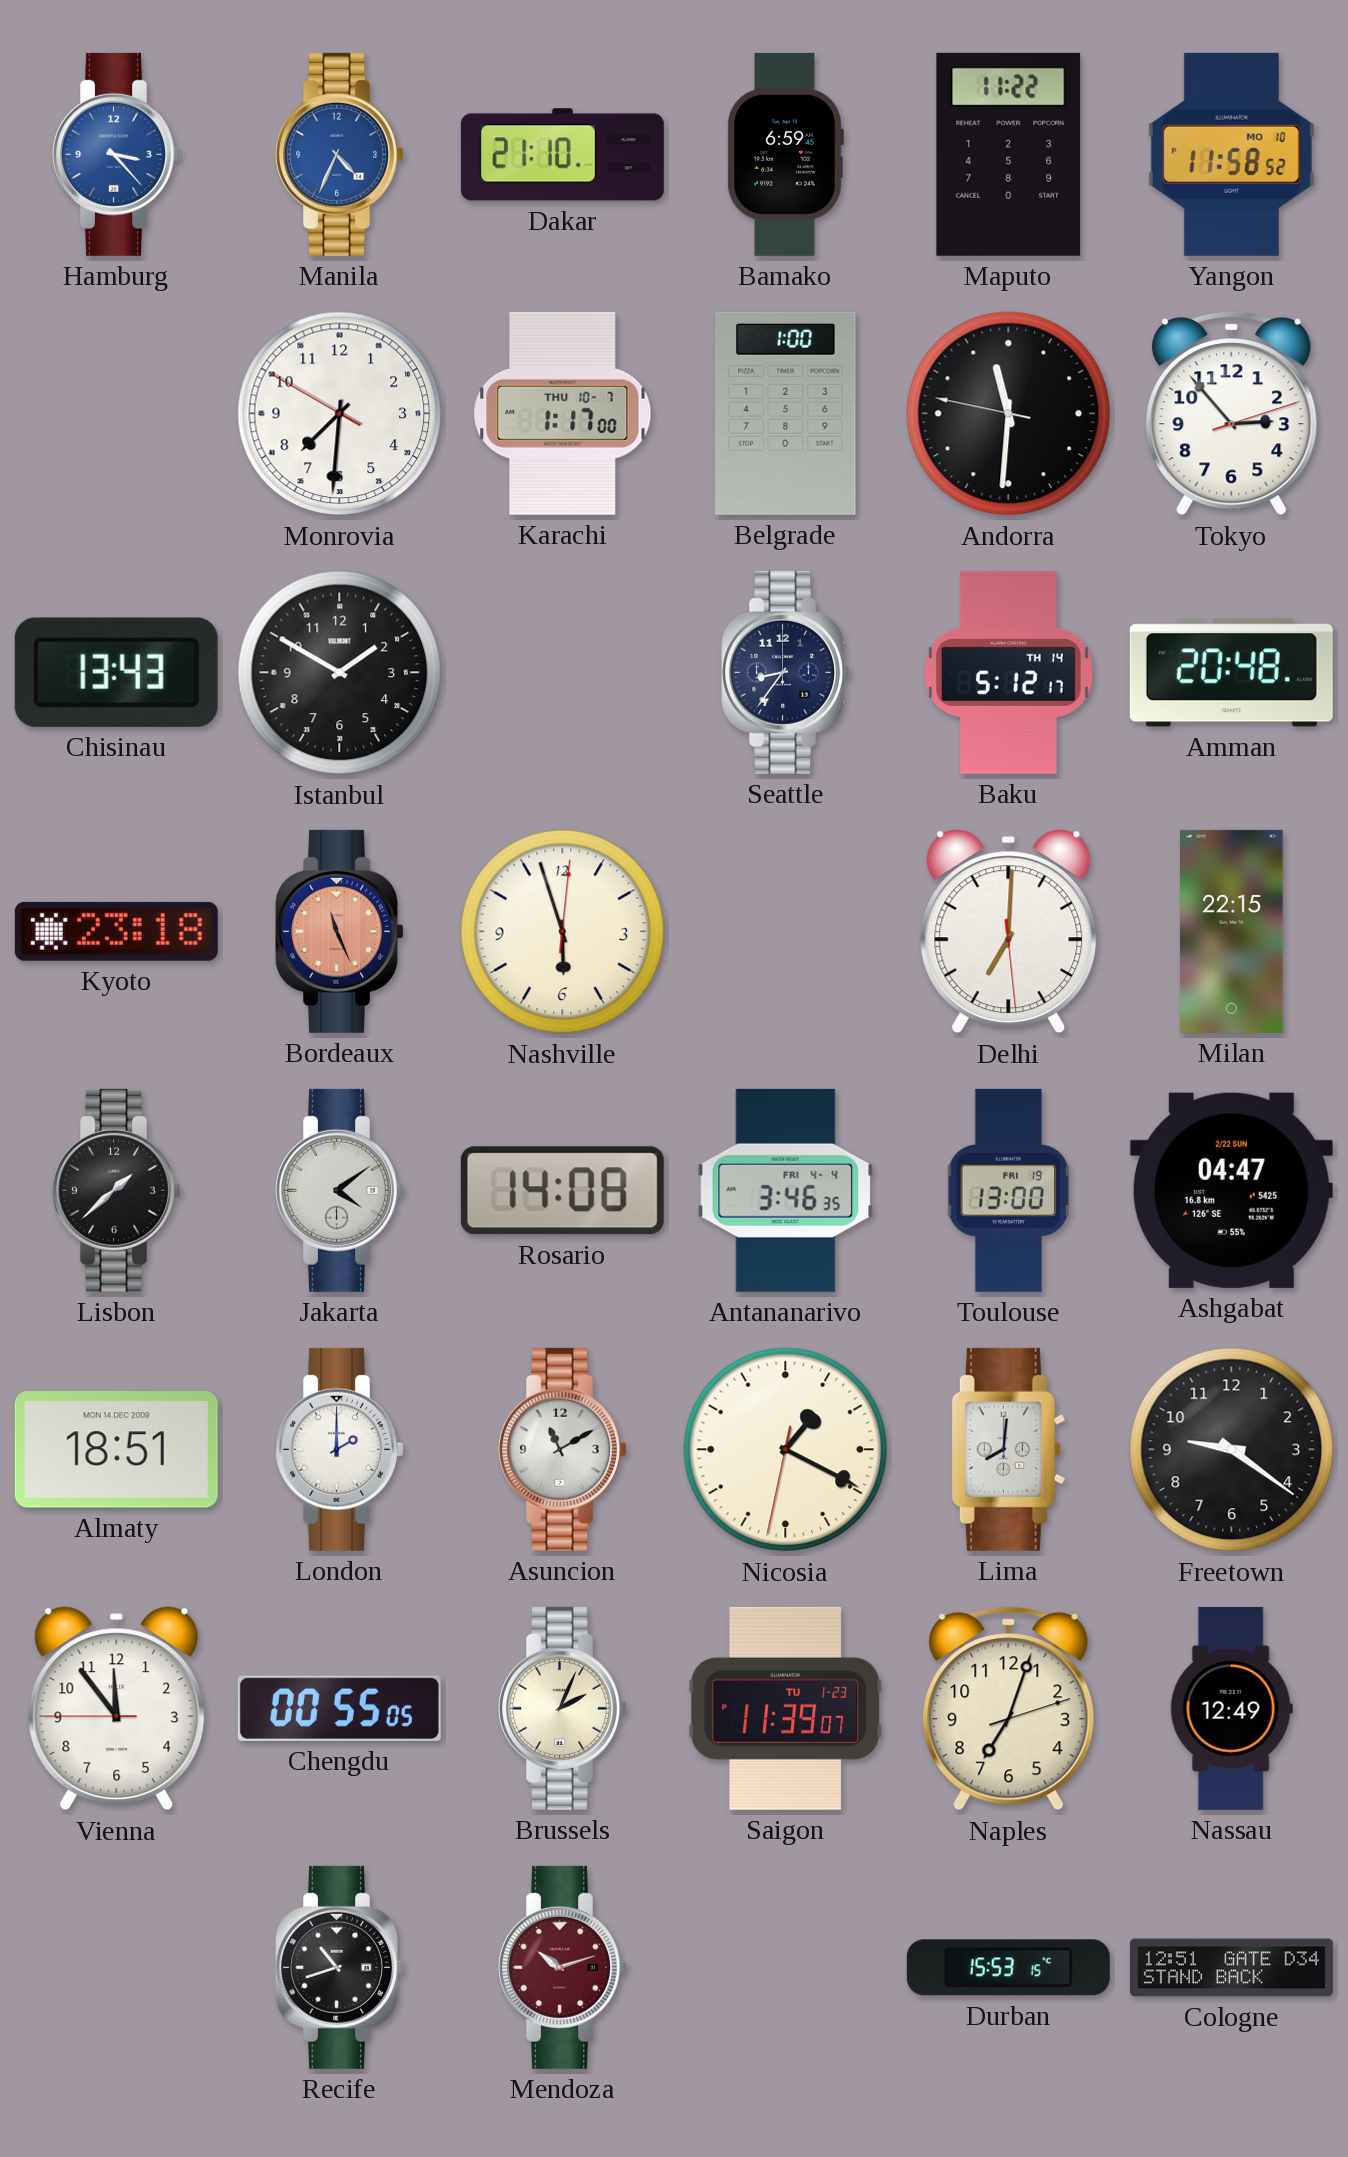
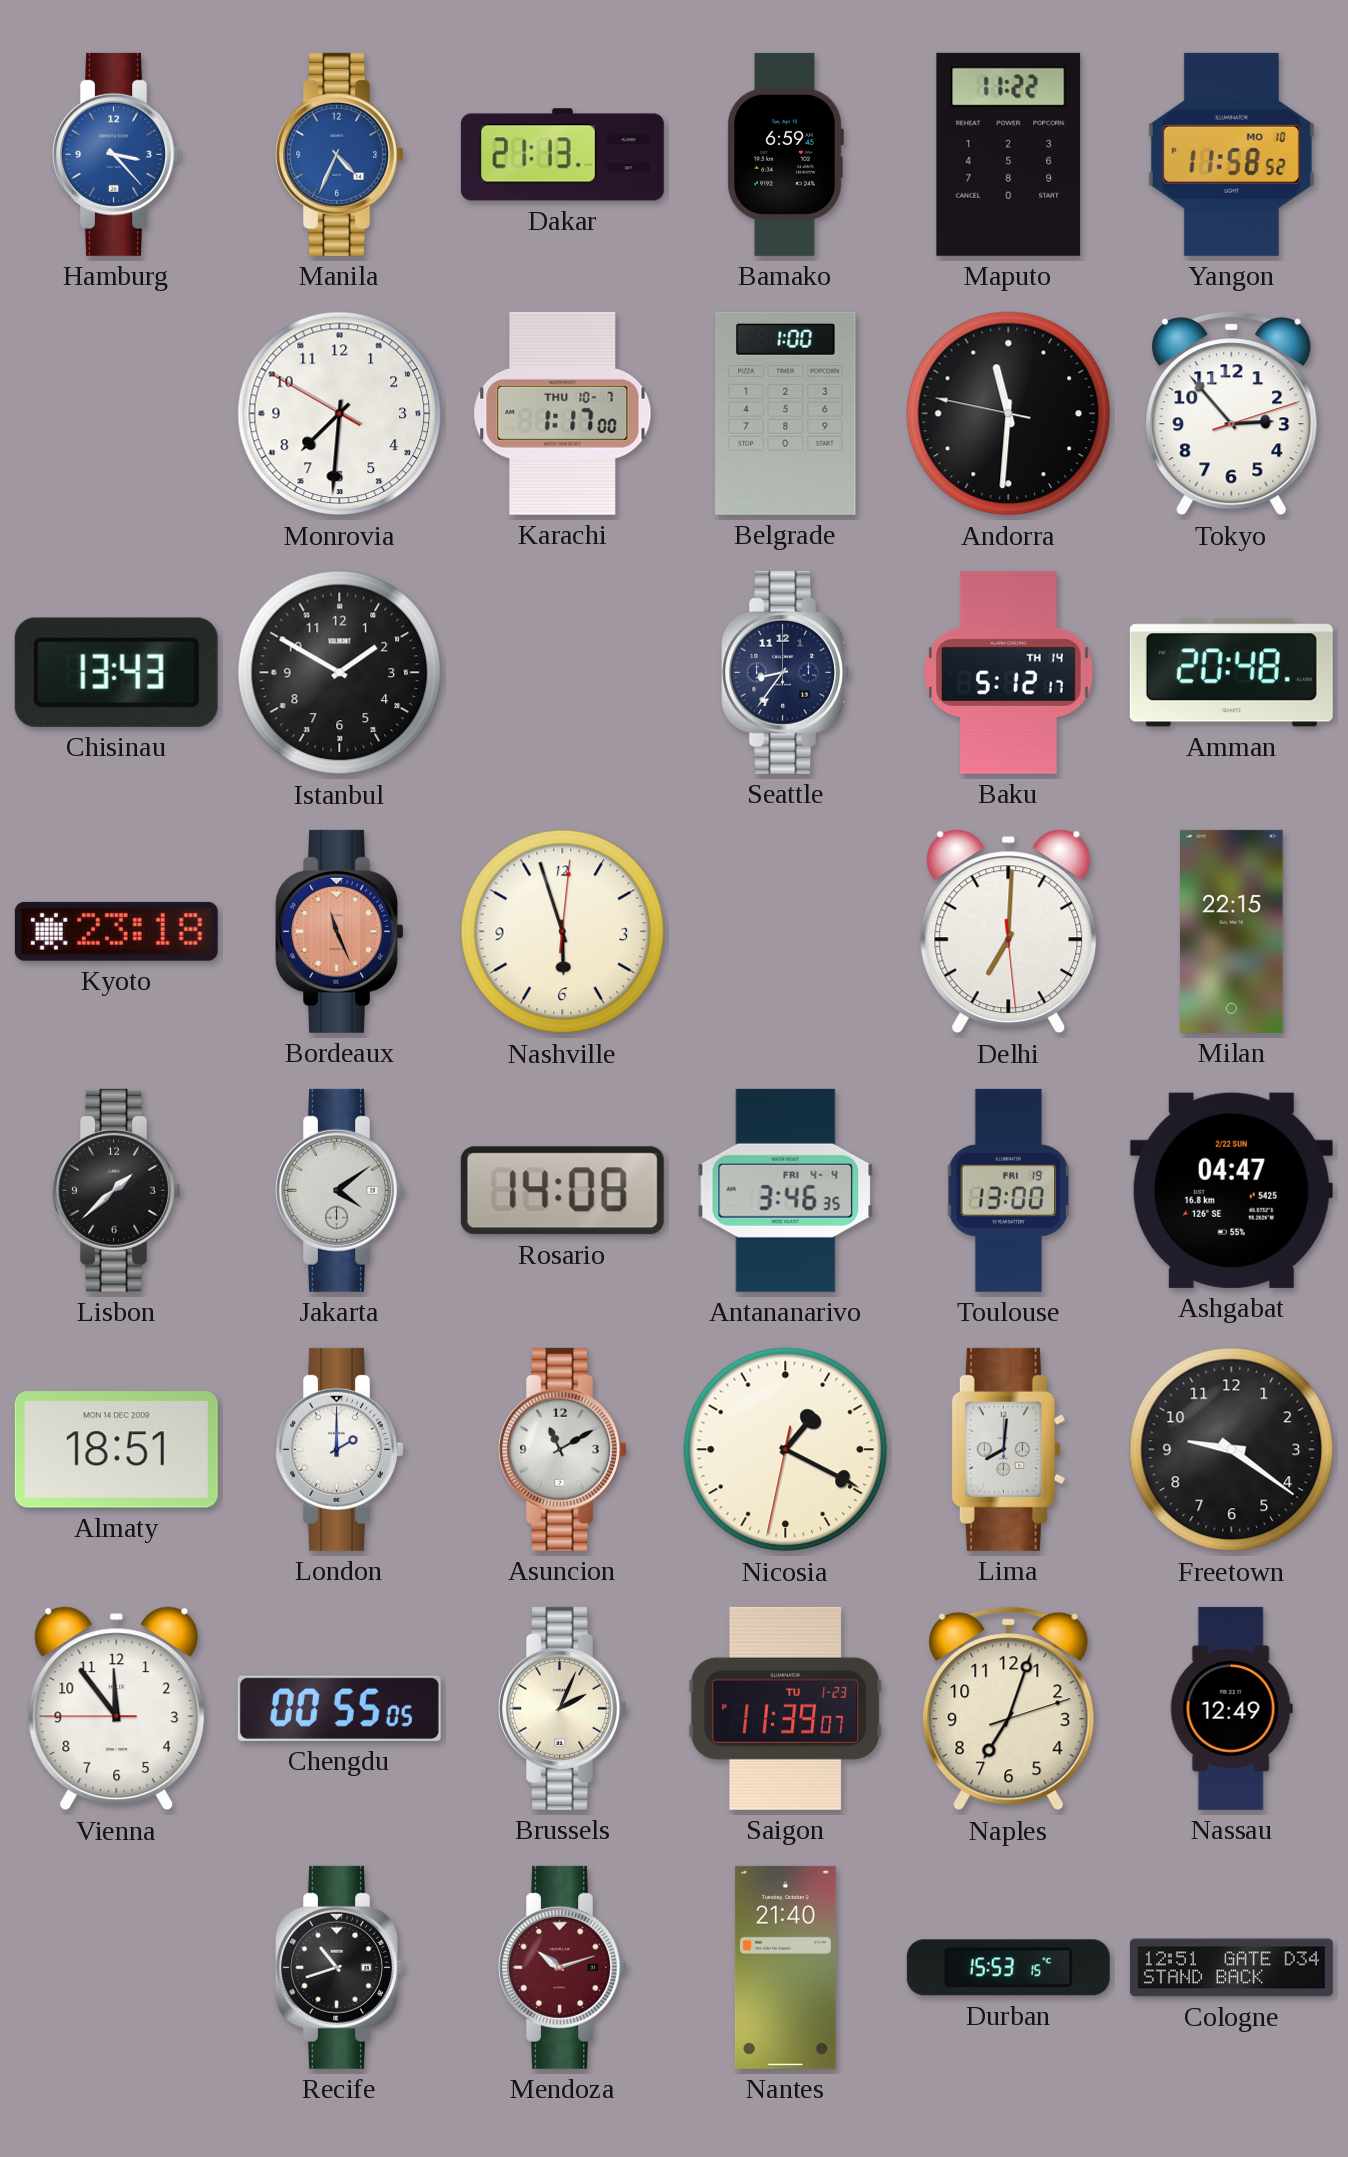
Dakar: 21:10 -> 21:13
Nantes: none -> 21:40
